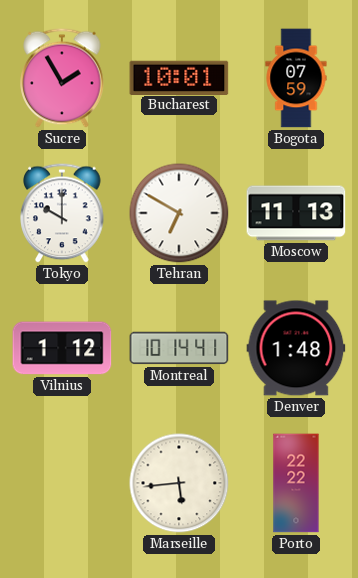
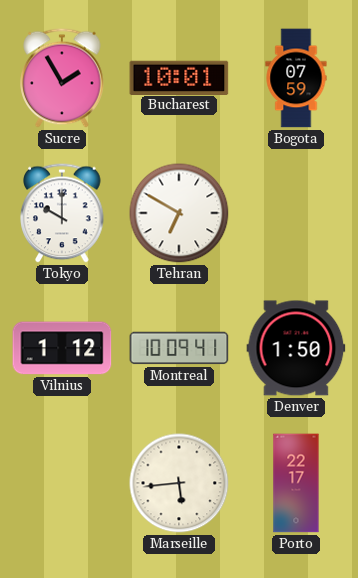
Moscow: 11:13 -> none
Montreal: 10:14 -> 10:09
Denver: 1:48 -> 1:50
Porto: 22:22 -> 22:17
